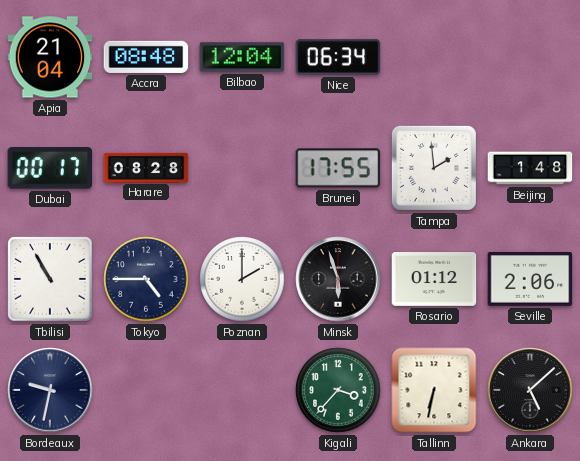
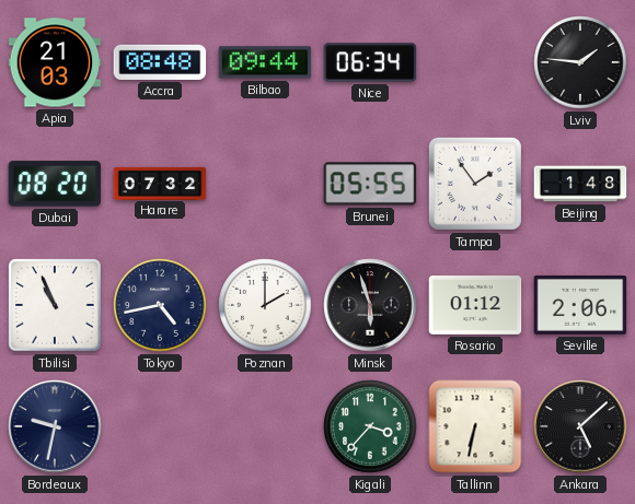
Apia: 21:04 -> 21:03
Bilbao: 12:04 -> 09:44
Lviv: none -> 1:46
Dubai: 00:17 -> 08:20
Harare: 08:28 -> 07:32
Brunei: 17:55 -> 05:55
Tampa: 1:59 -> 1:54
Tbilisi: 10:55 -> 10:56
Tokyo: 4:45 -> 4:43
